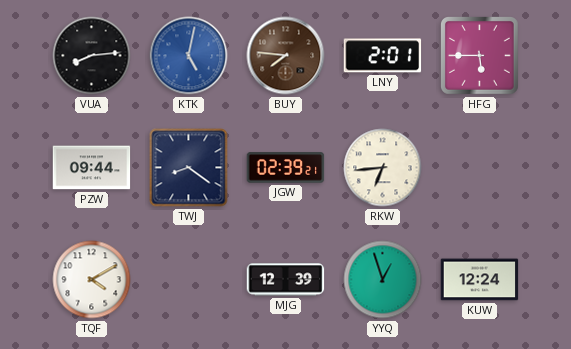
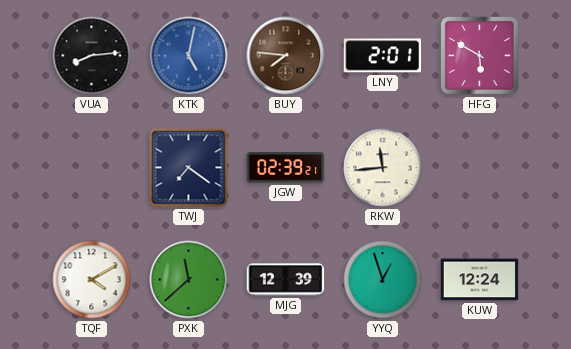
HFG: 5:45 -> 5:50
PZW: 09:44 -> none
TWJ: 8:21 -> 7:21
RKW: 6:44 -> 11:44
PXK: none -> 11:38
